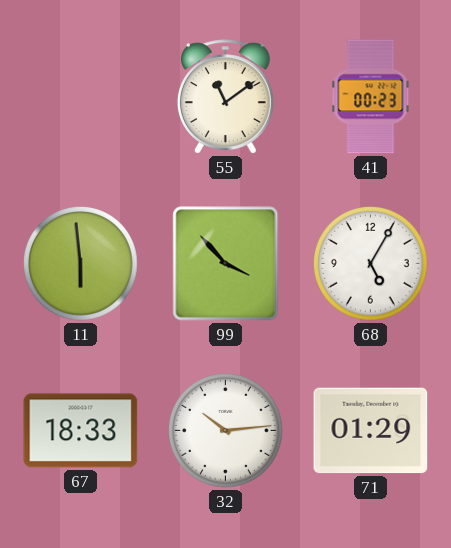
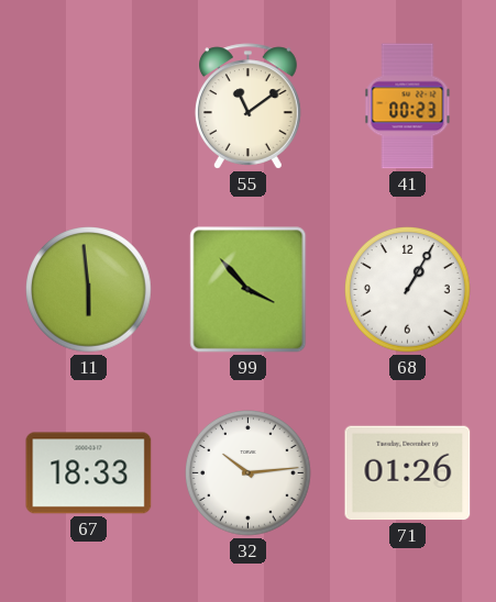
68: 5:05 -> 1:05
71: 01:29 -> 01:26
